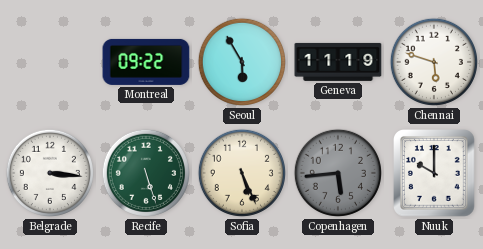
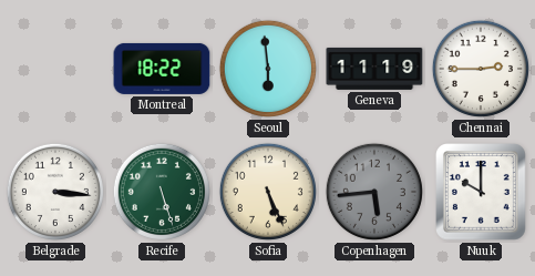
Montreal: 09:22 -> 18:22
Seoul: 5:55 -> 5:59
Chennai: 5:48 -> 2:45
